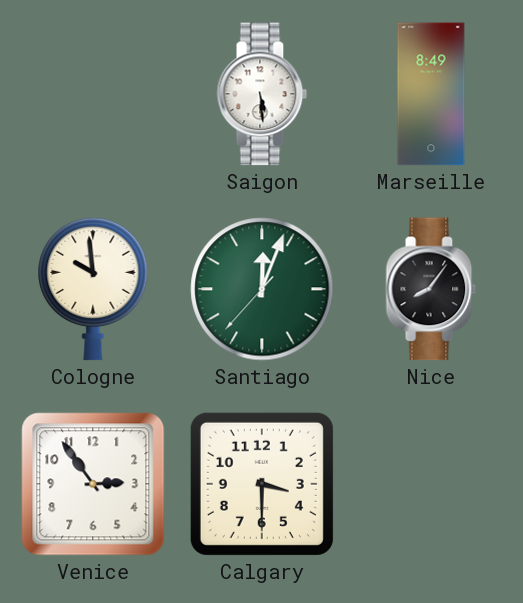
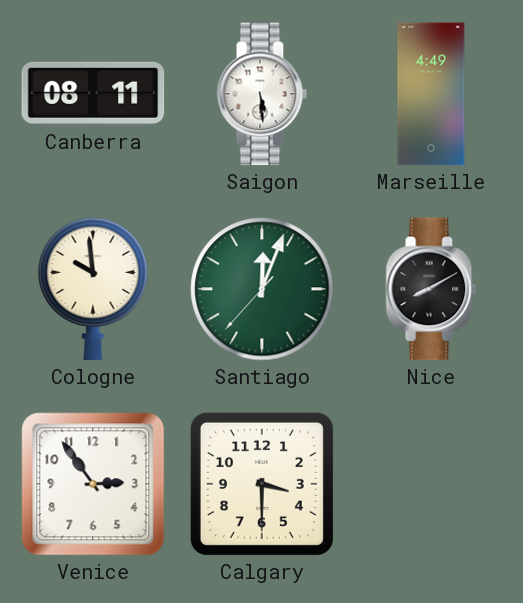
Canberra: none -> 08:11
Marseille: 8:49 -> 4:49
Nice: 8:06 -> 8:10
